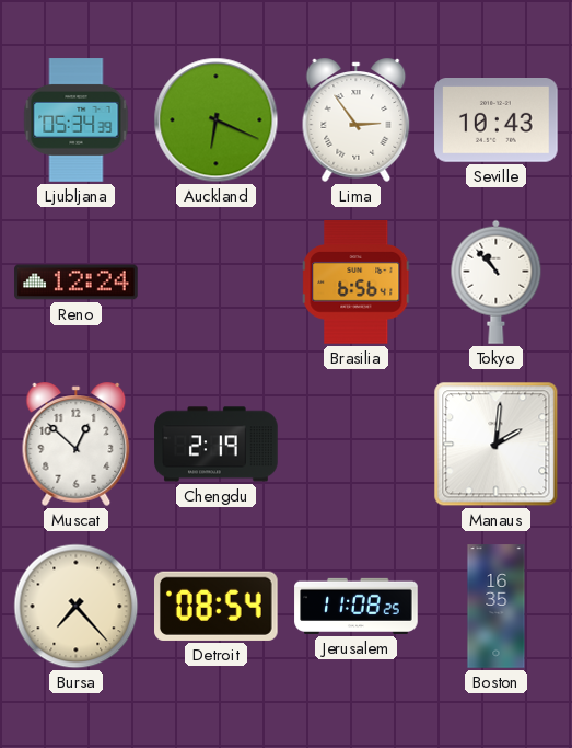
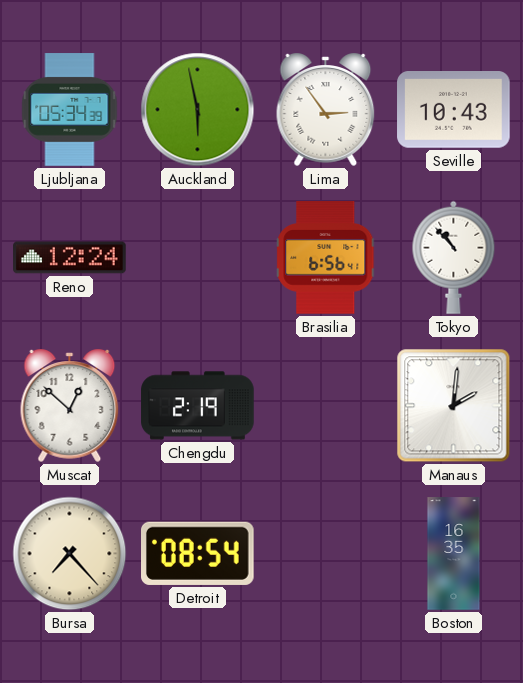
Auckland: 6:19 -> 5:58
Jerusalem: 11:08 -> none
